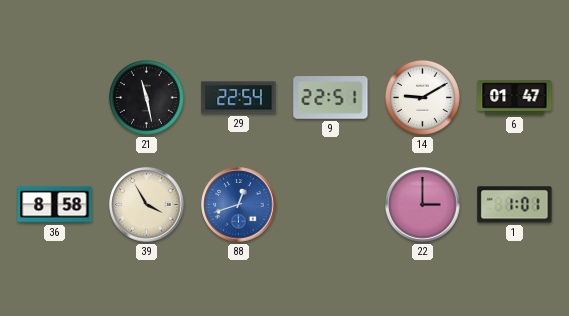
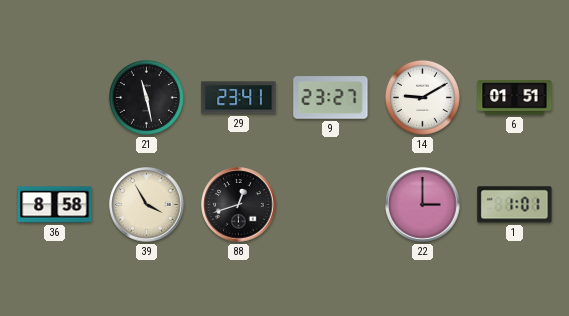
29: 22:54 -> 23:41
9: 22:51 -> 23:27
6: 01:47 -> 01:51
88 dial: blue -> black
